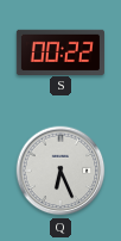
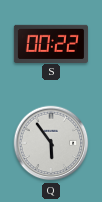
Q: 6:26 -> 5:54
